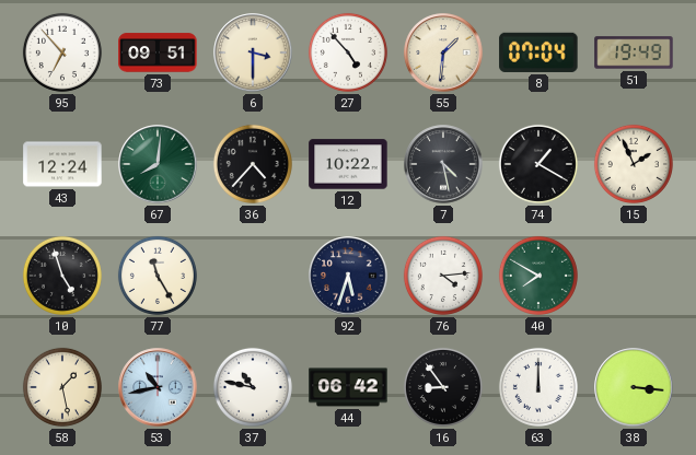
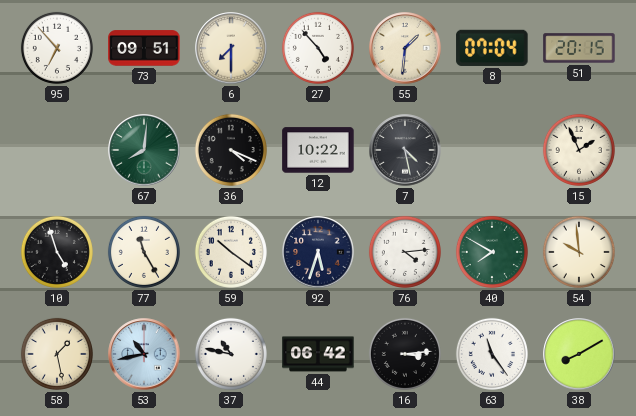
6: 3:30 -> 7:30
51: 19:49 -> 20:15
43: 12:24 -> none
36: 4:37 -> 4:19
74: 1:20 -> none
59: none -> 10:21
54: none -> 9:59
16: 8:54 -> 3:14
63: 12:00 -> 11:24
38: 3:16 -> 8:10
